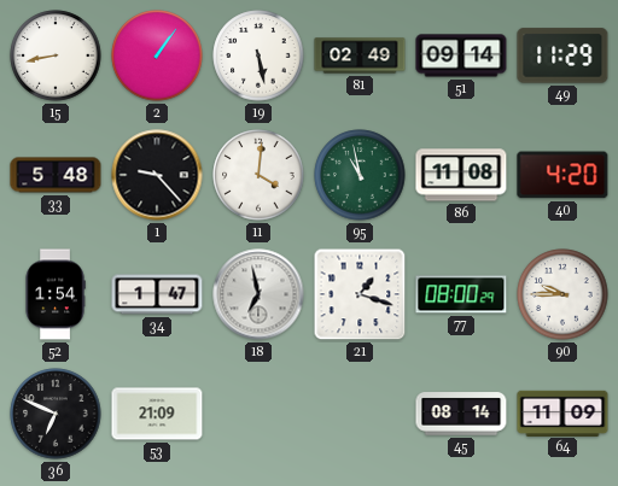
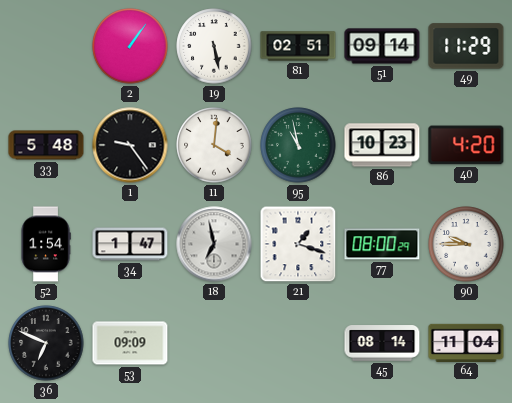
15: 8:43 -> none
81: 02:49 -> 02:51
1: 9:23 -> 9:24
86: 11:08 -> 10:23
53: 21:09 -> 09:09
64: 11:09 -> 11:04
